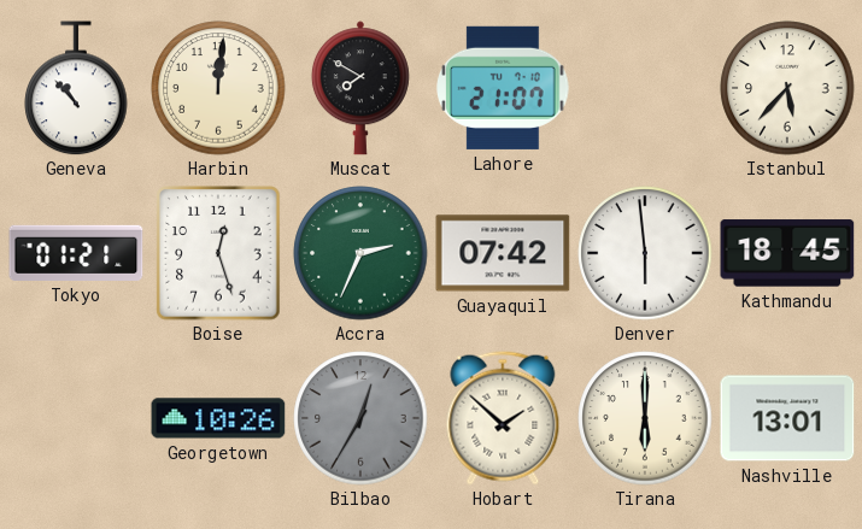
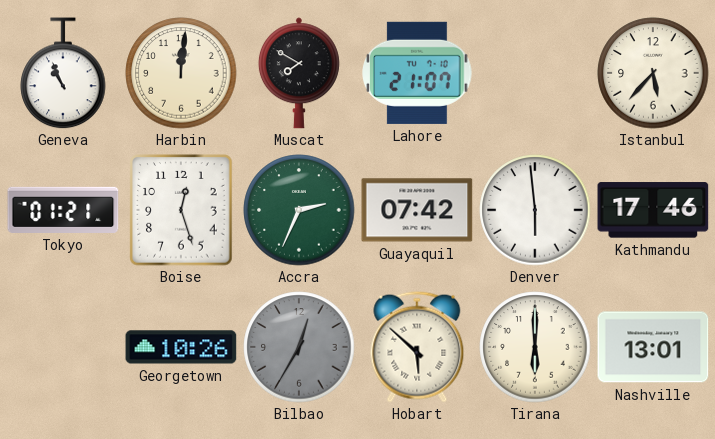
Geneva: 10:53 -> 10:56
Kathmandu: 18:45 -> 17:46
Hobart: 1:52 -> 5:52
